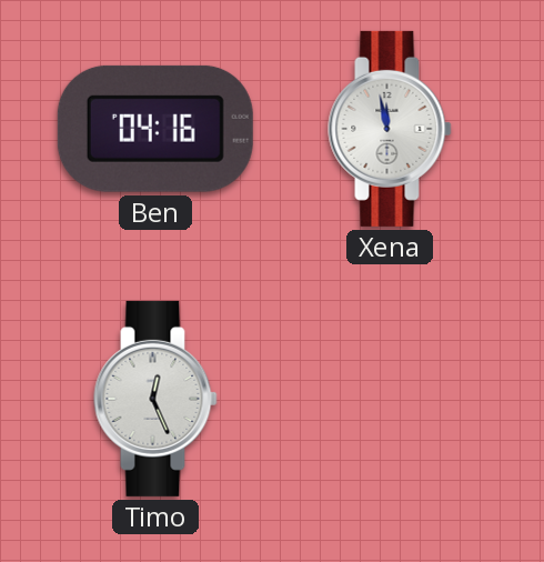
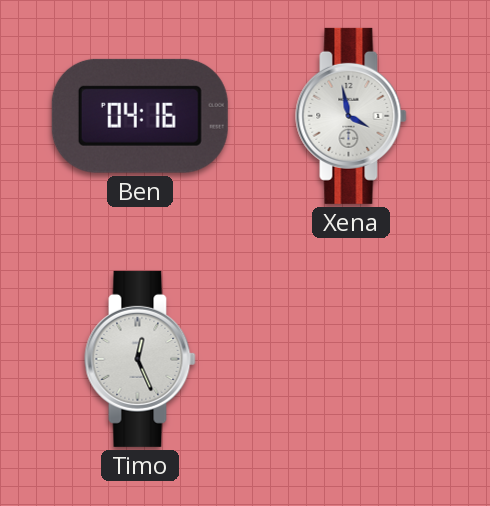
Xena: 11:58 -> 3:58
